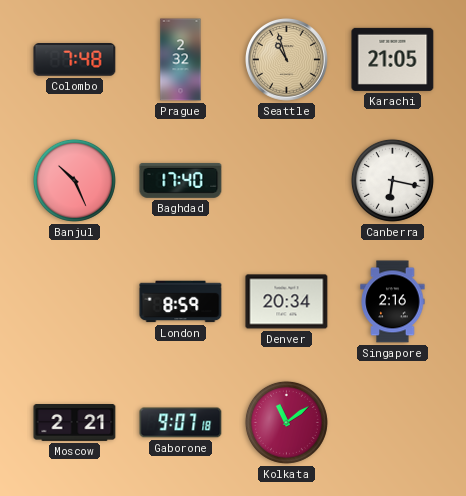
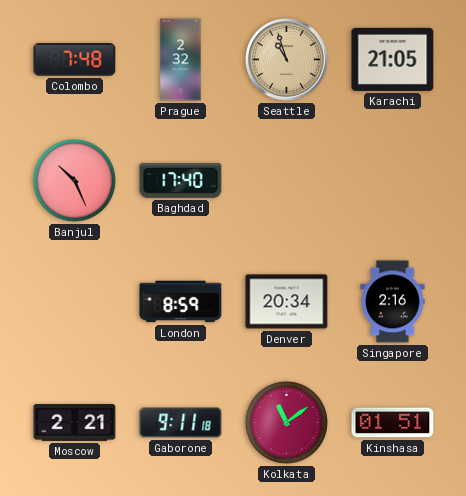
Canberra: 6:17 -> none
Gaborone: 9:07 -> 9:11
Kinshasa: none -> 01:51
